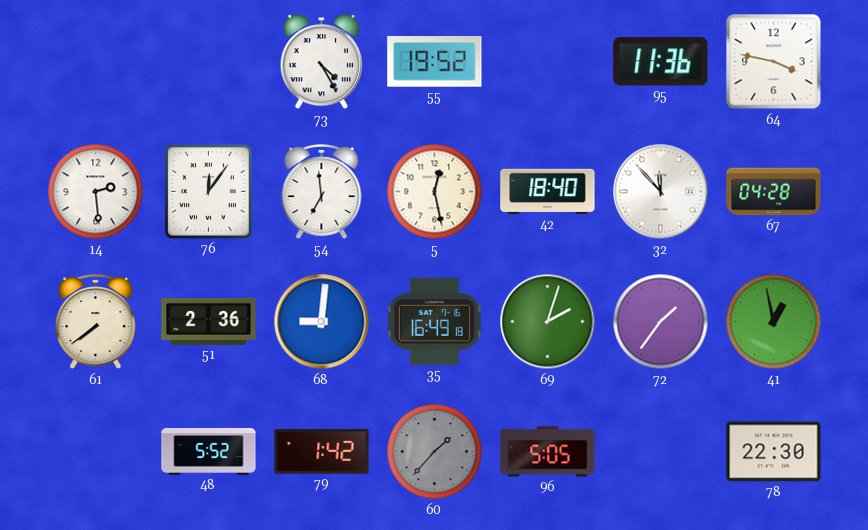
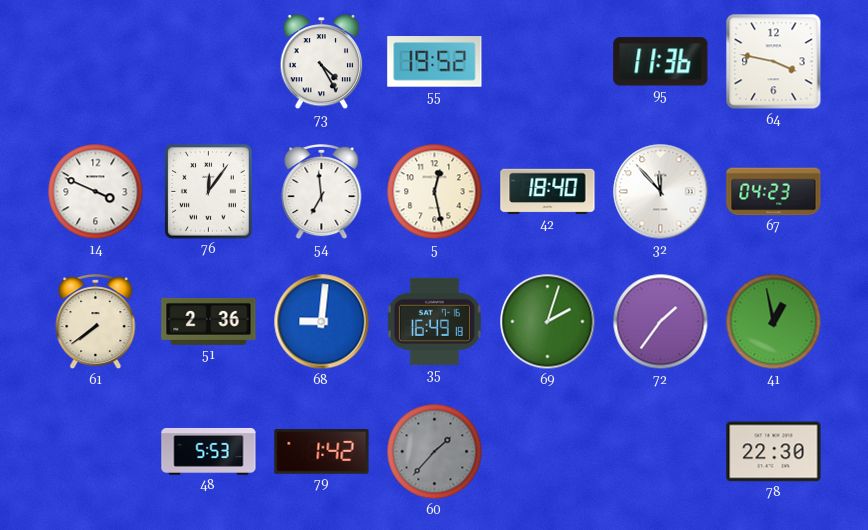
14: 2:29 -> 3:49
67: 04:28 -> 04:23
48: 5:52 -> 5:53
96: 5:05 -> none
